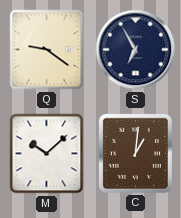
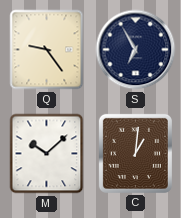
Q: 9:21 -> 9:24
